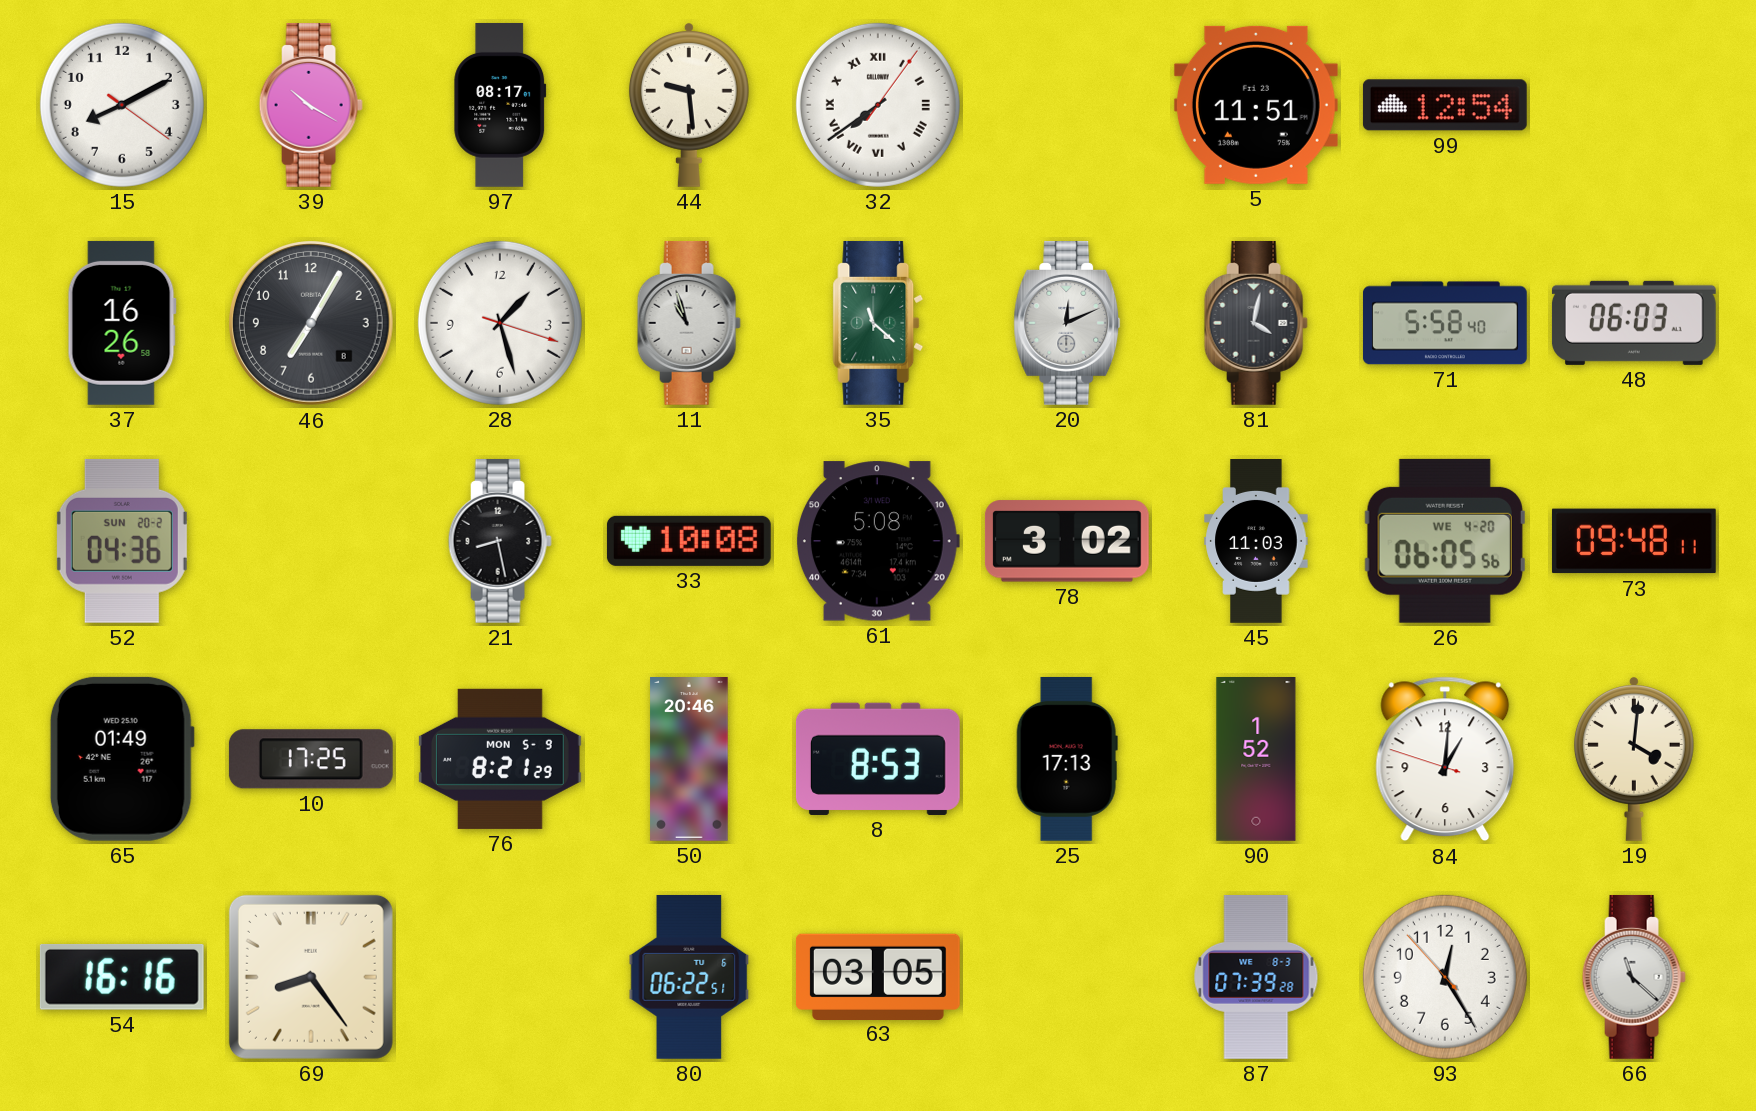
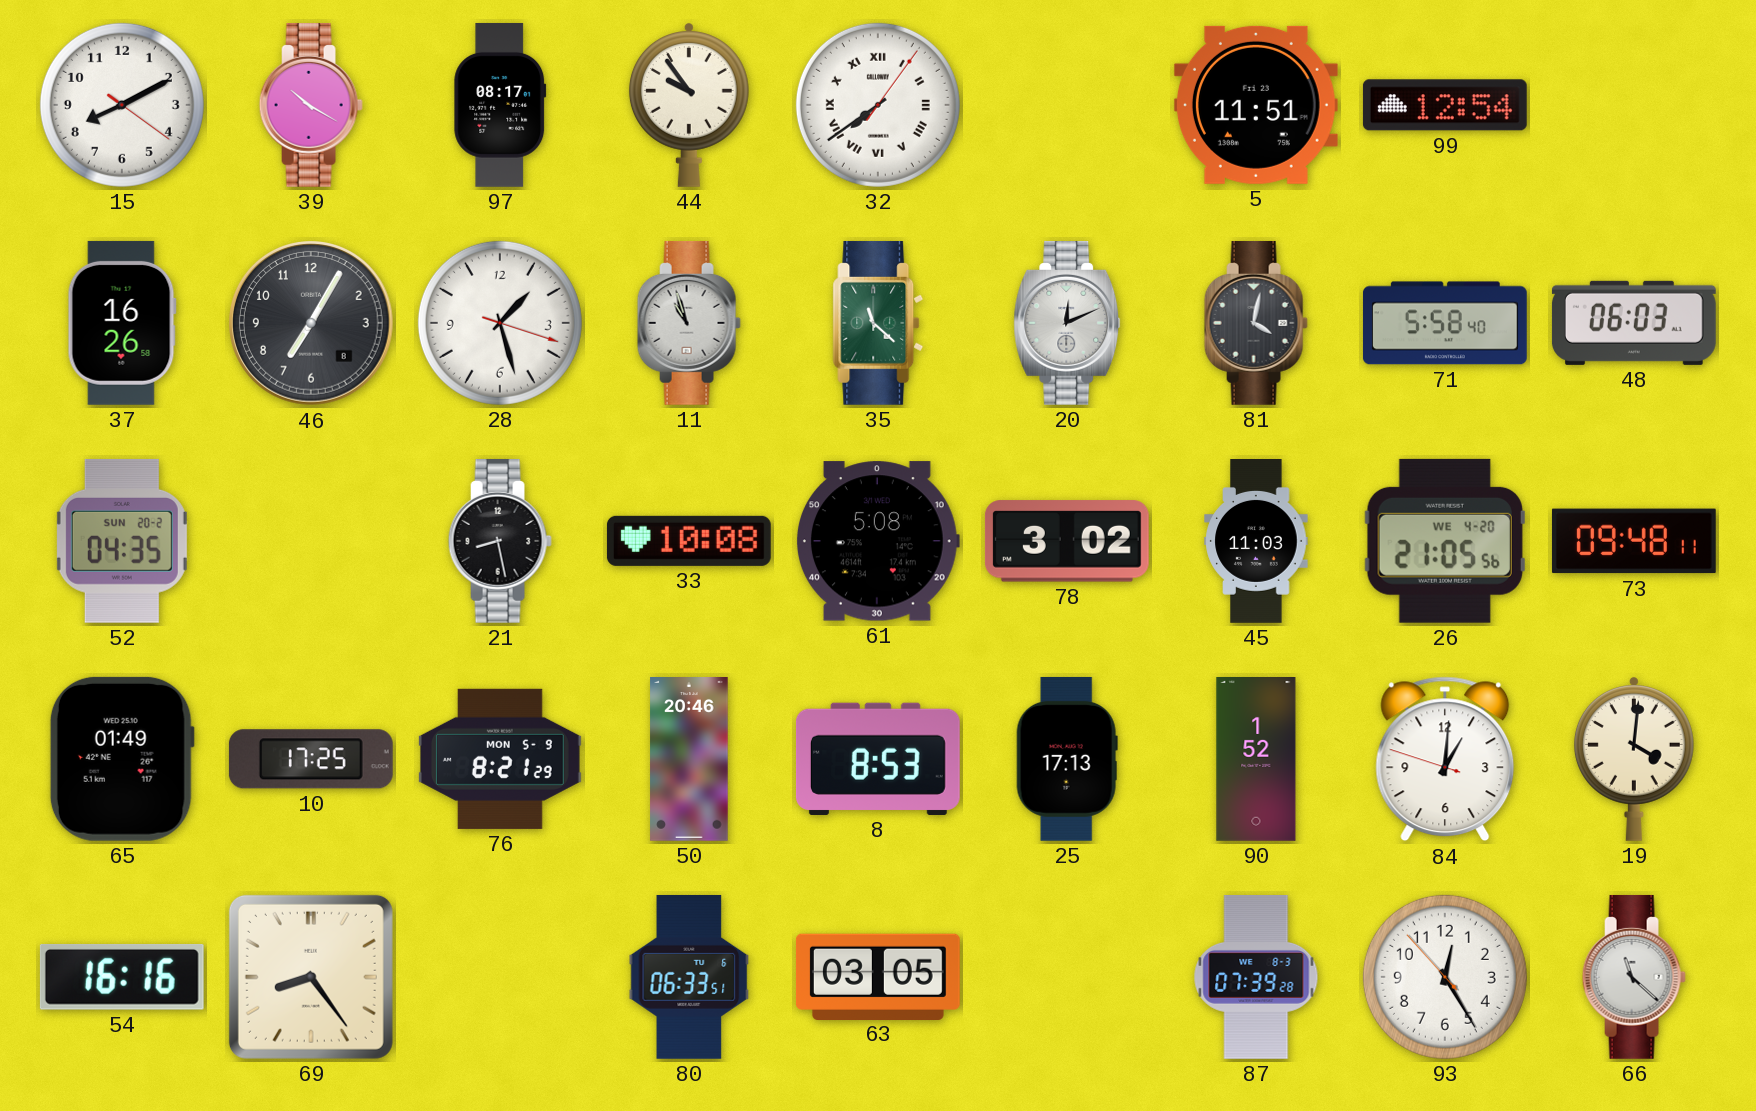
44: 9:29 -> 9:54
52: 04:36 -> 04:35
26: 06:05 -> 21:05
80: 06:22 -> 06:33
